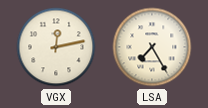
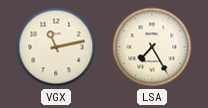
VGX: 12:13 -> 11:13
